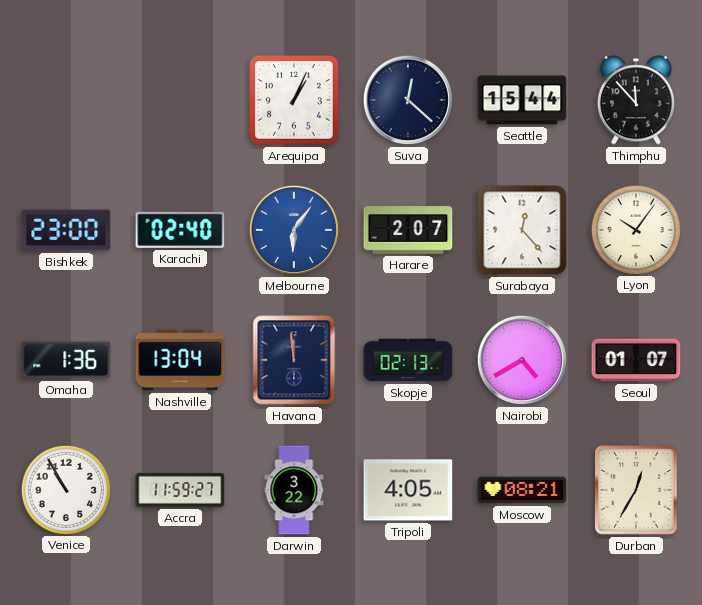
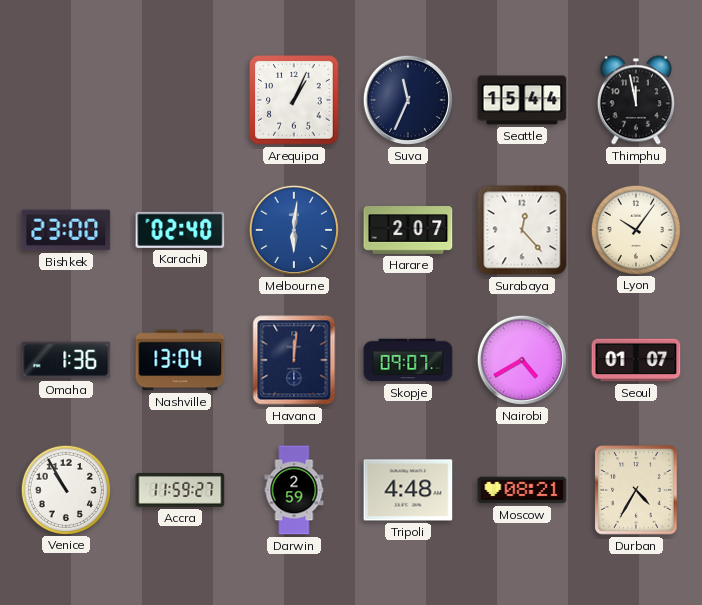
Suva: 12:22 -> 11:34
Thimphu: 11:53 -> 11:58
Melbourne: 6:06 -> 6:01
Havana: 11:59 -> 12:01
Skopje: 02:13 -> 09:07
Darwin: 3:22 -> 2:59
Tripoli: 4:05 -> 4:48
Durban: 12:35 -> 4:35
